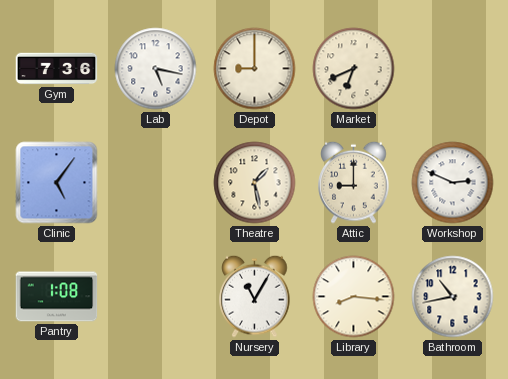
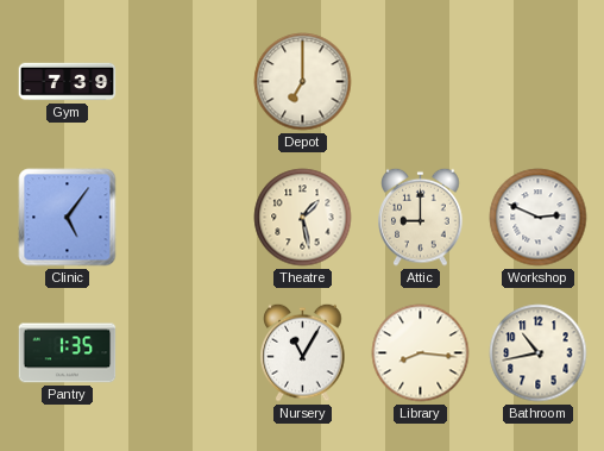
Gym: 7:36 -> 7:39
Lab: 5:17 -> none
Depot: 9:00 -> 7:00
Market: 6:41 -> none
Pantry: 1:08 -> 1:35
